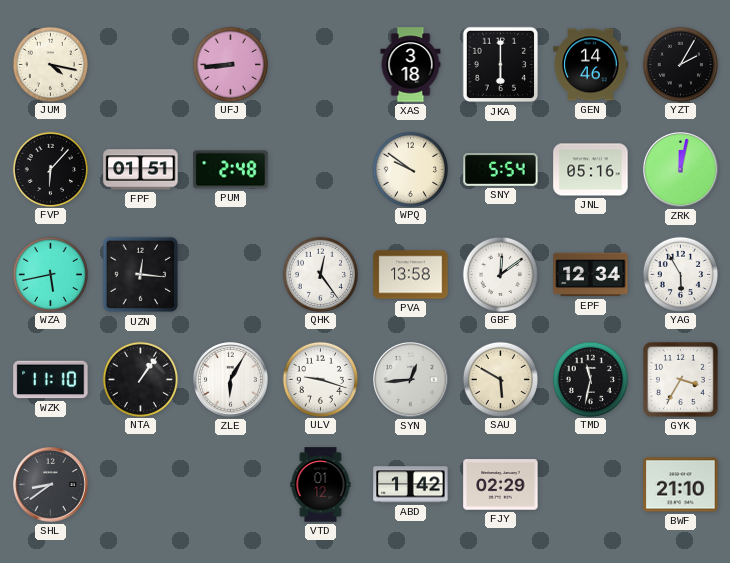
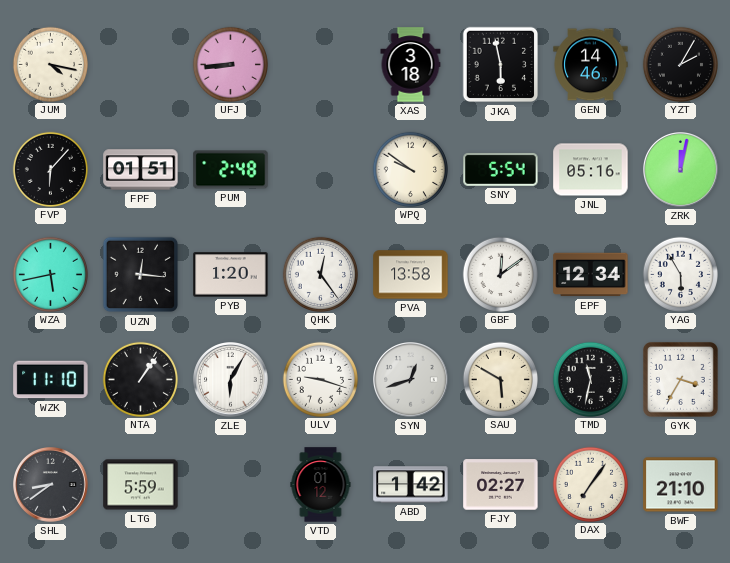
JKA: 6:00 -> 5:58
PYB: none -> 1:20
SYN: 12:44 -> 12:42
LTG: none -> 5:59
FJY: 02:29 -> 02:27
DAX: none -> 7:06
